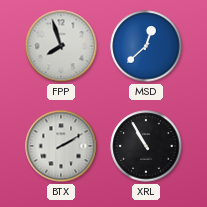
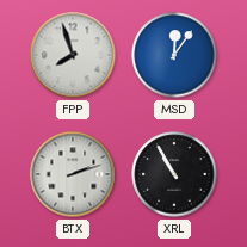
MSD: 12:38 -> 12:06
BTX: 2:10 -> 2:12
